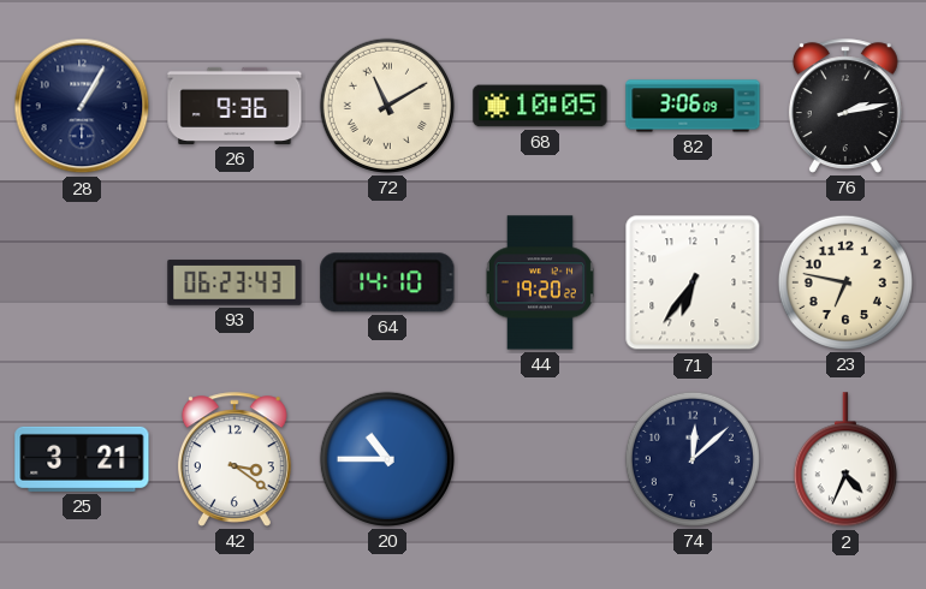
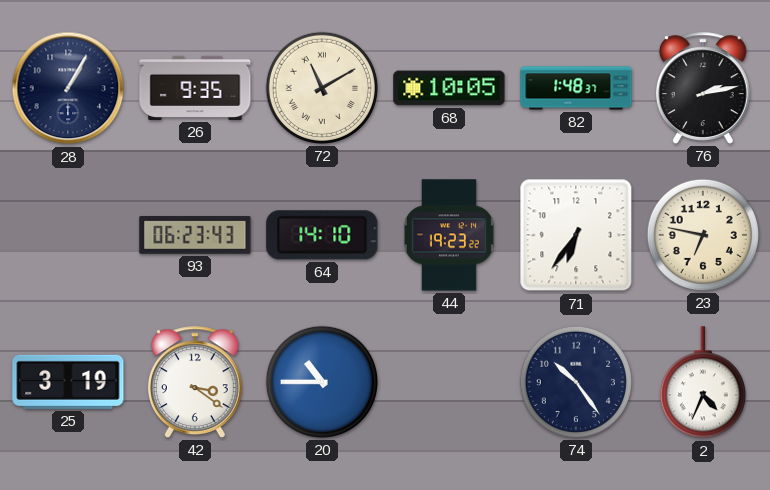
26: 9:36 -> 9:35
82: 3:06 -> 1:48
44: 19:20 -> 19:23
25: 3:21 -> 3:19
74: 12:08 -> 10:24
